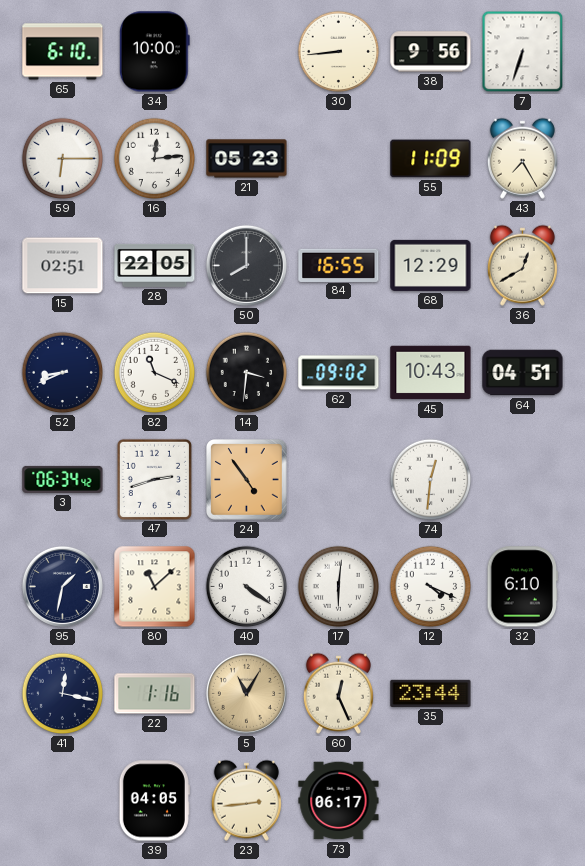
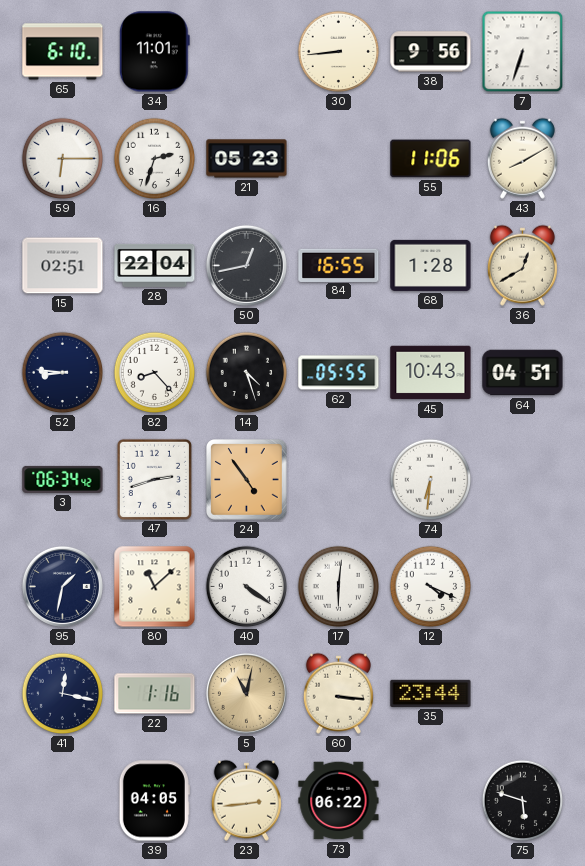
34: 10:00 -> 11:01
16: 12:14 -> 2:33
55: 11:09 -> 11:06
43: 7:25 -> 8:10
28: 22:05 -> 22:04
50: 8:00 -> 12:43
68: 12:29 -> 1:28
52: 8:41 -> 8:46
82: 11:19 -> 8:23
14: 3:31 -> 4:27
62: 09:02 -> 05:55
74: 12:31 -> 6:31
32: 6:10 -> none
5: 11:05 -> 11:02
60: 12:26 -> 3:16
73: 06:17 -> 06:22
75: none -> 5:48
